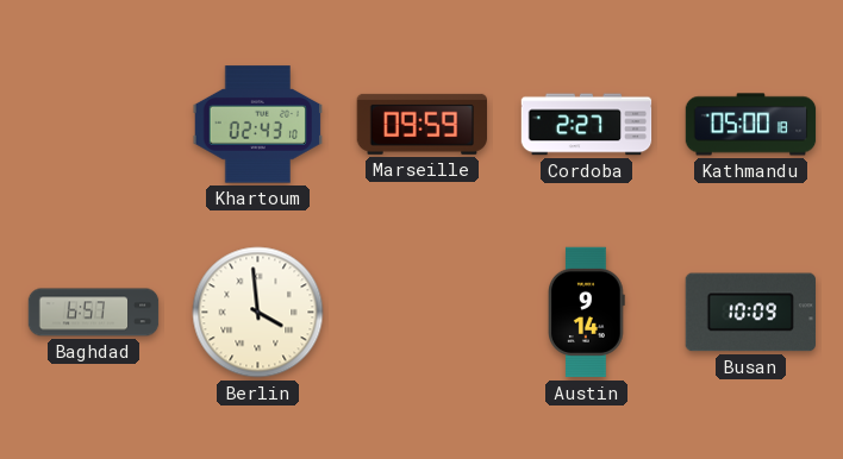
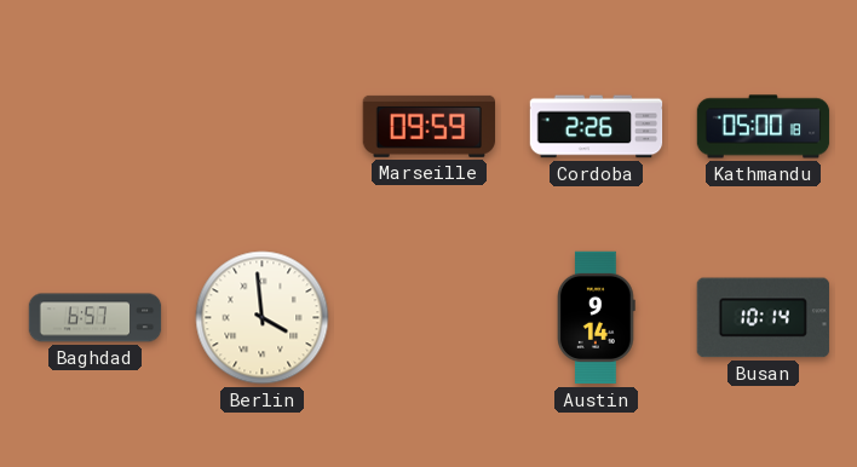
Khartoum: 02:43 -> none
Cordoba: 2:27 -> 2:26
Busan: 10:09 -> 10:14
